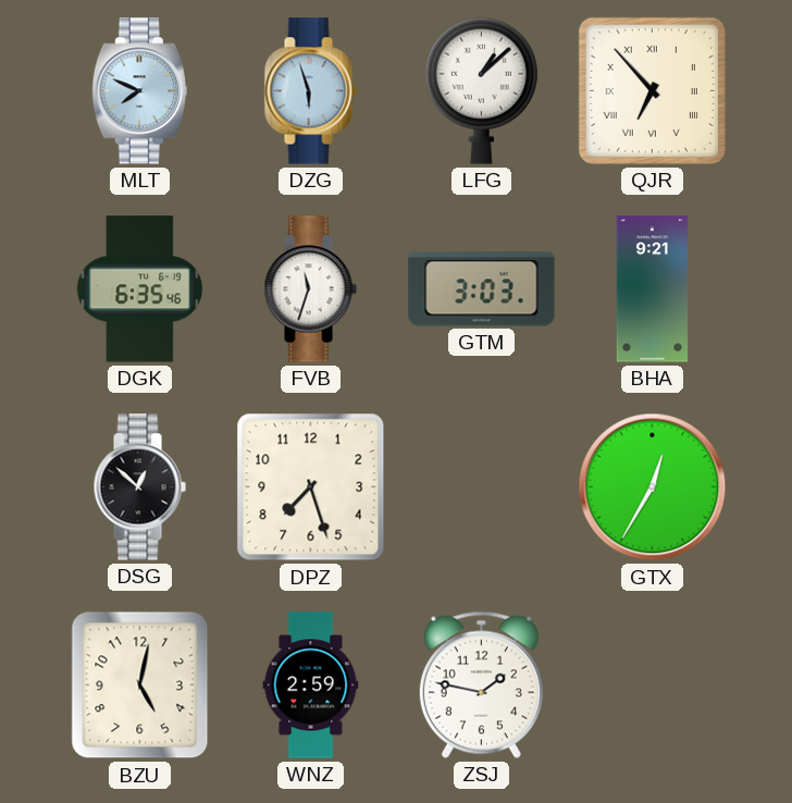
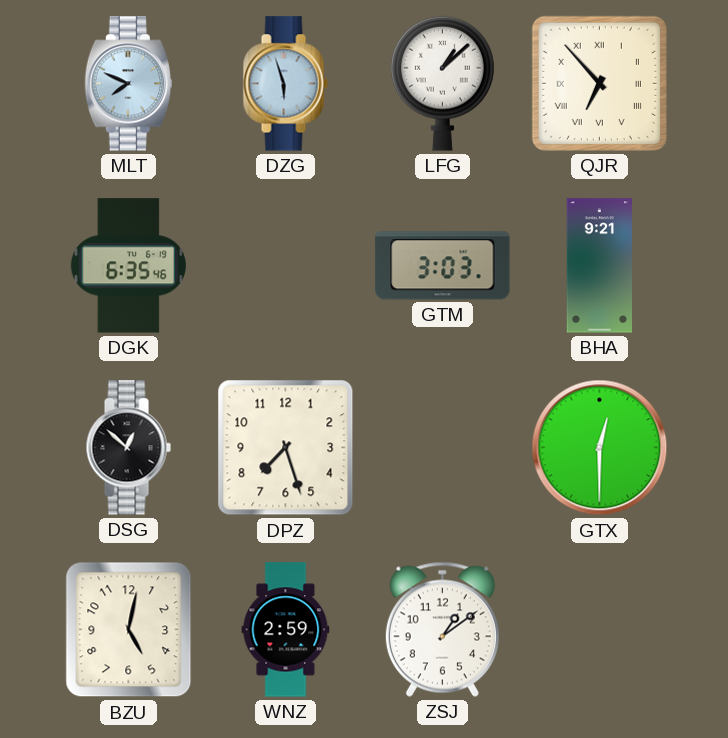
FVB: 11:33 -> none
GTX: 12:35 -> 12:30
ZSJ: 1:47 -> 1:09
